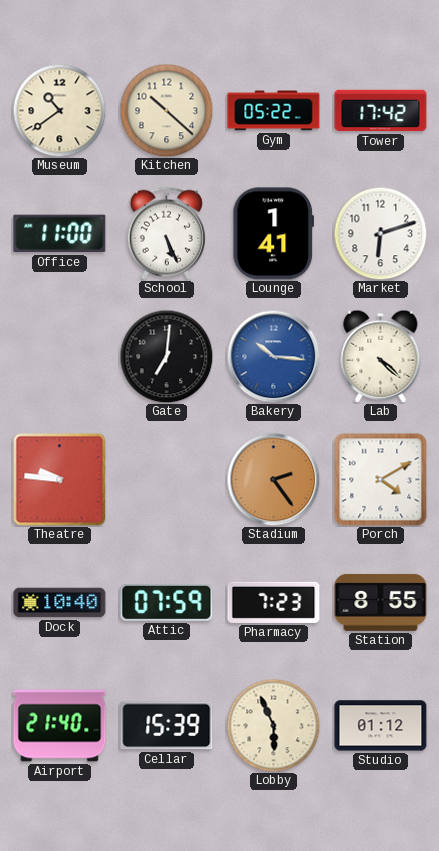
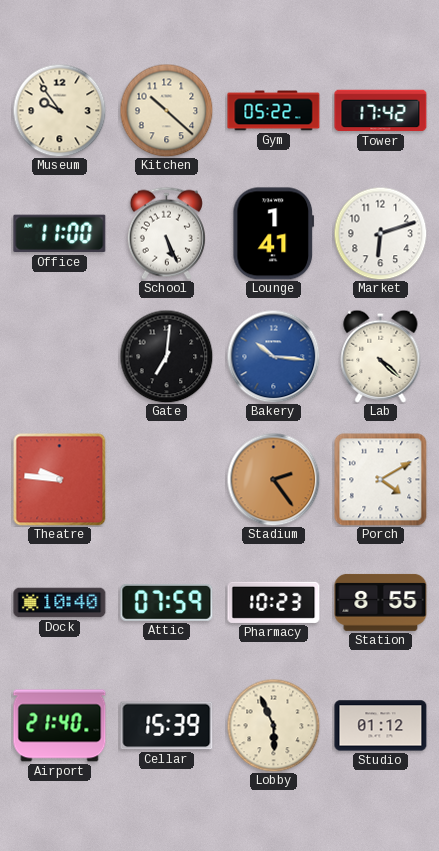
Museum: 10:39 -> 9:54
Pharmacy: 7:23 -> 10:23
